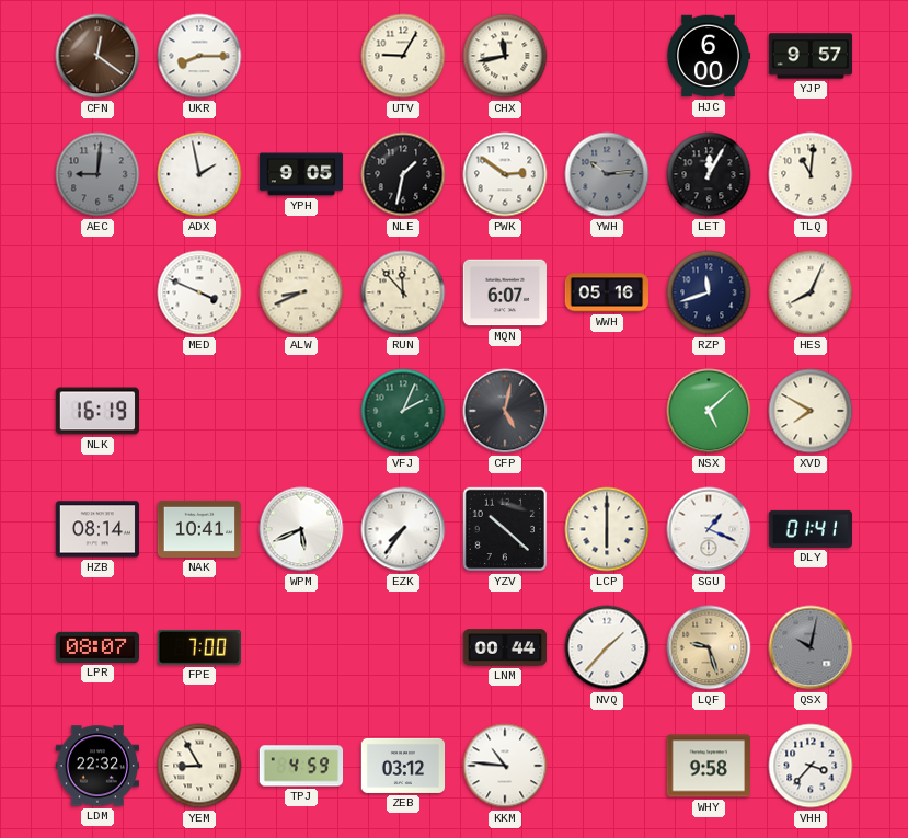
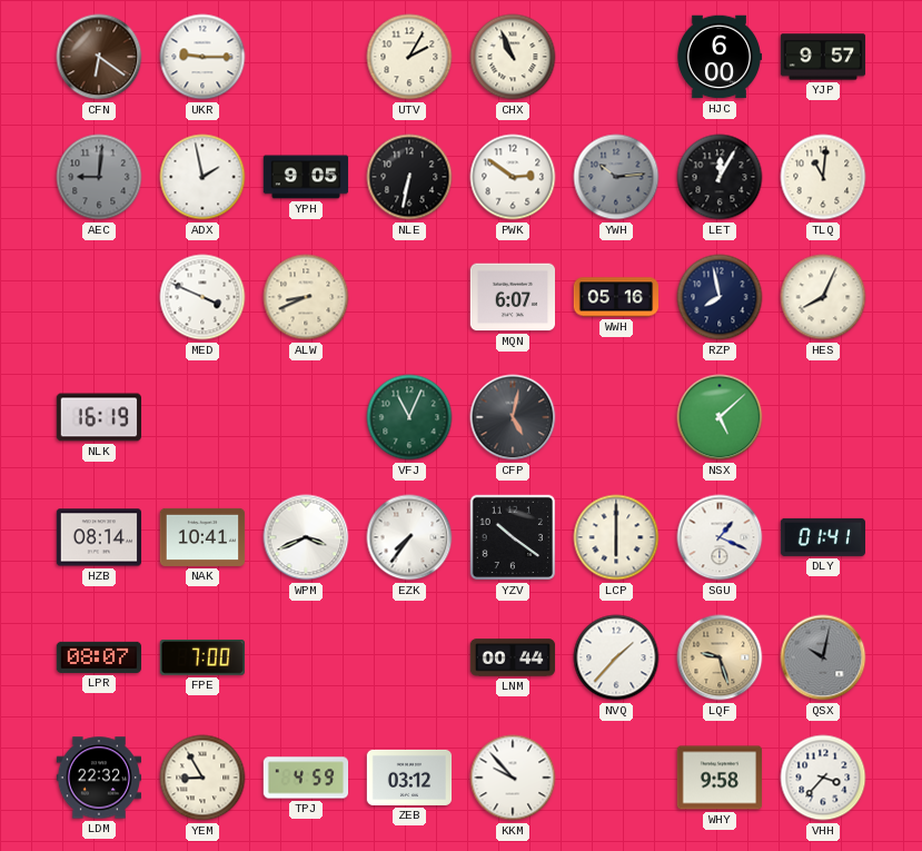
CFN: 12:21 -> 6:21
UKR: 8:15 -> 9:15
UTV: 9:05 -> 2:05
CHX: 11:43 -> 10:56
NLE: 1:32 -> 6:32
RUN: 11:53 -> none
RZP: 11:42 -> 7:58
VFJ: 2:04 -> 11:04
XVD: 7:50 -> none
WPM: 5:41 -> 3:41
YZV: 10:22 -> 10:21
KKM: 10:46 -> 9:53
